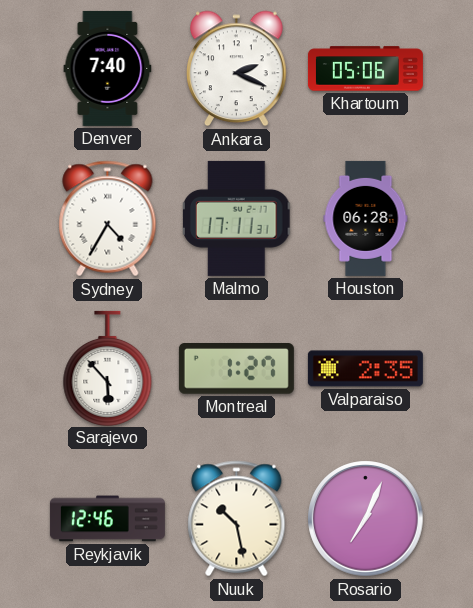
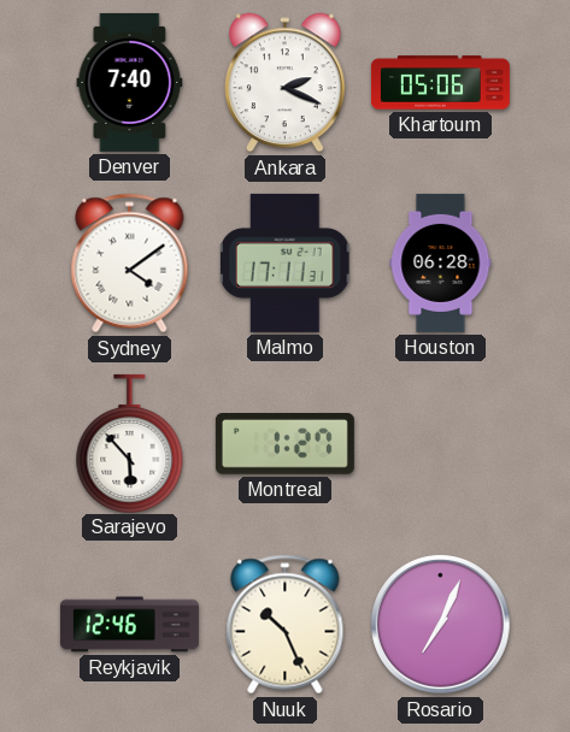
Sydney: 4:35 -> 4:09
Valparaiso: 2:35 -> none
Nuuk: 10:28 -> 10:26
